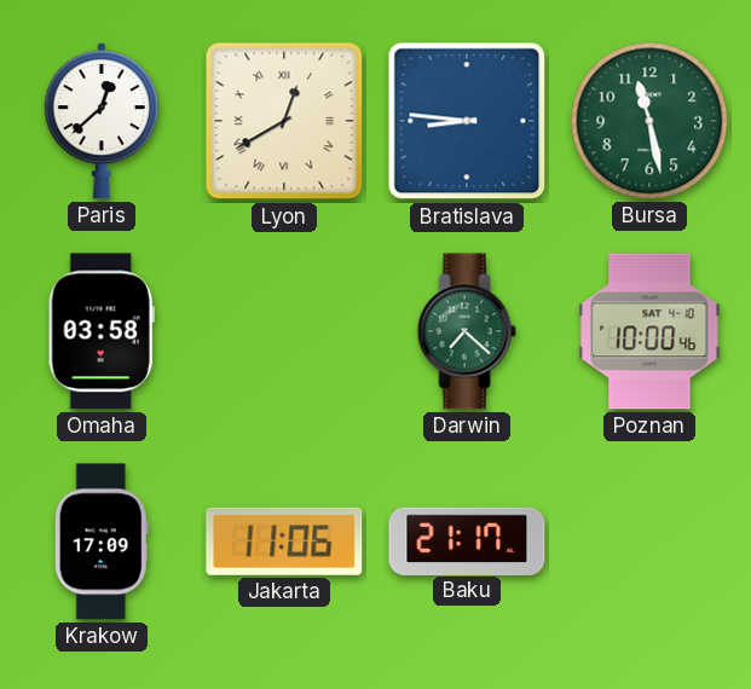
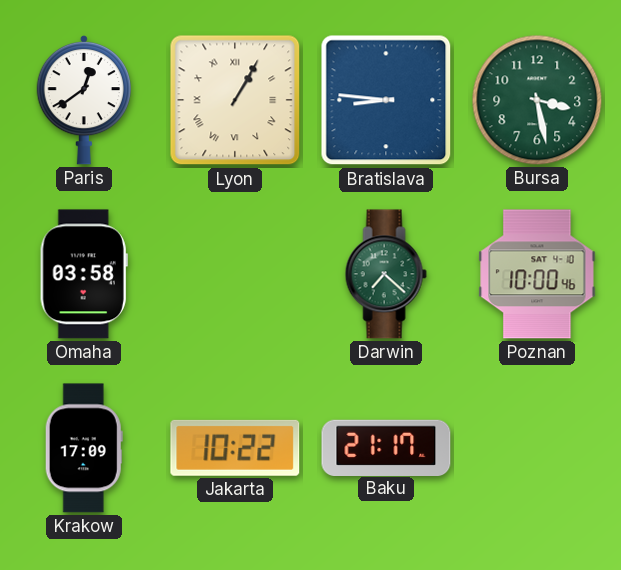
Paris: 12:38 -> 12:39
Lyon: 12:40 -> 1:05
Bursa: 11:28 -> 3:28
Jakarta: 11:06 -> 10:22
